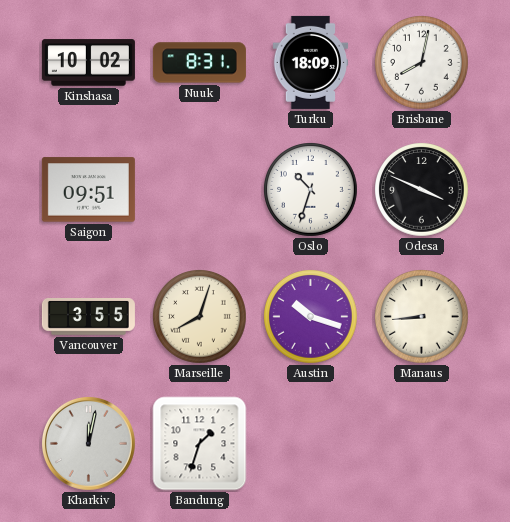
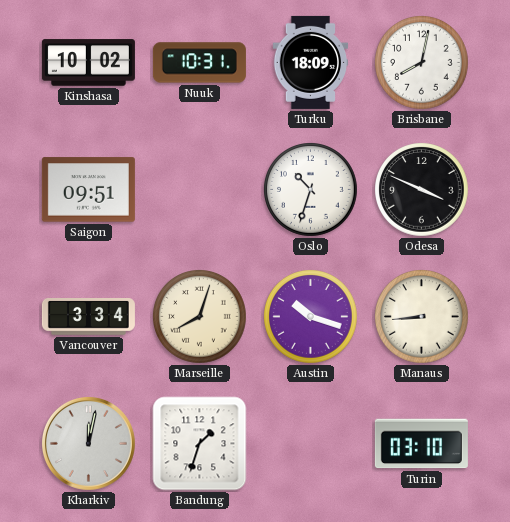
Nuuk: 8:31 -> 10:31
Vancouver: 3:55 -> 3:34
Turin: none -> 03:10
